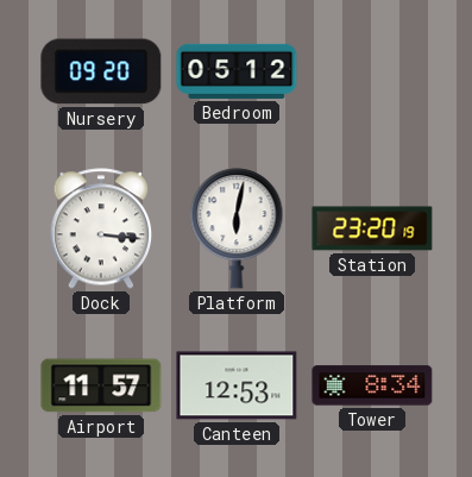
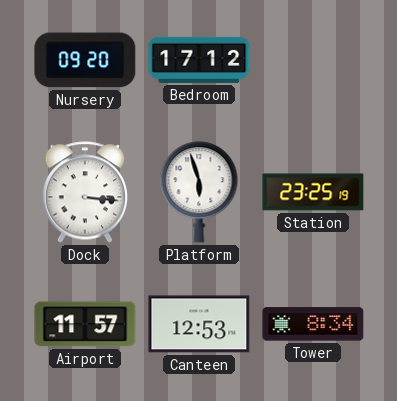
Bedroom: 05:12 -> 17:12
Platform: 6:02 -> 5:57
Station: 23:20 -> 23:25
